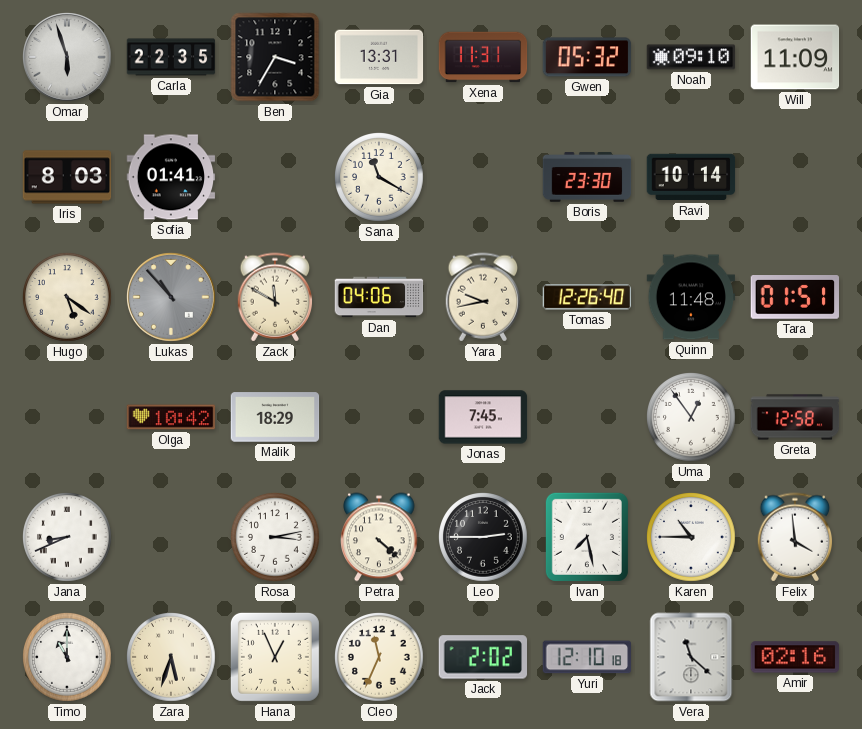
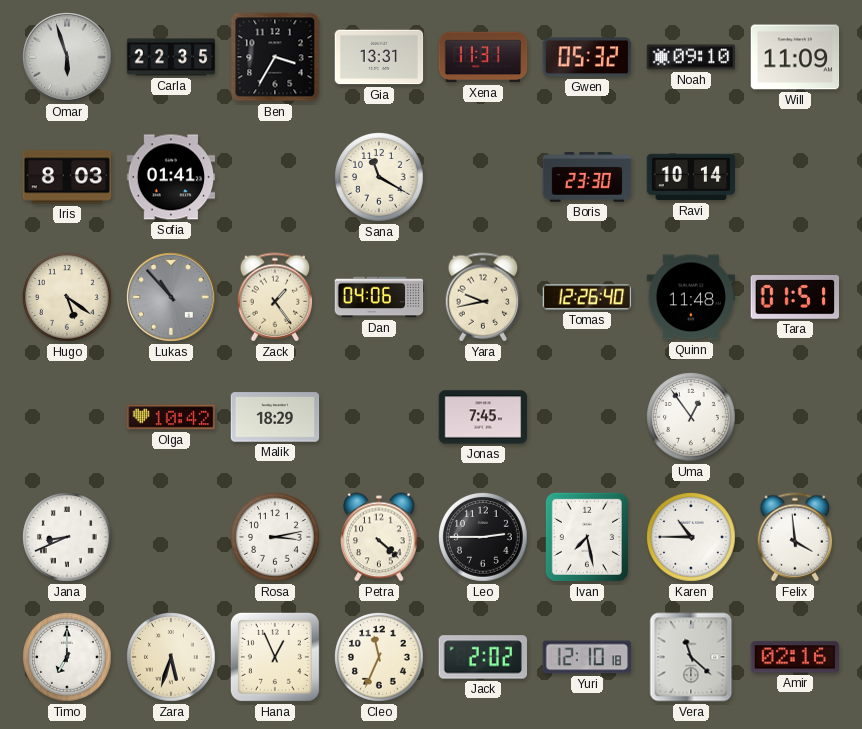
Zack: 11:50 -> 1:24
Greta: 12:58 -> none
Timo: 11:00 -> 7:00
